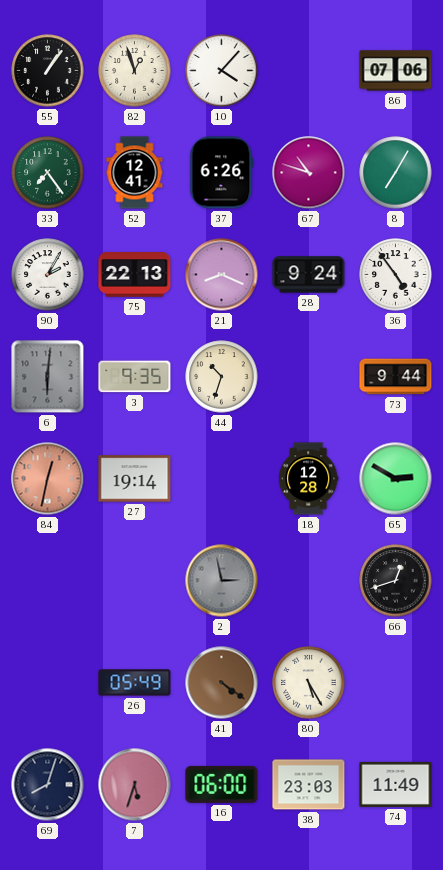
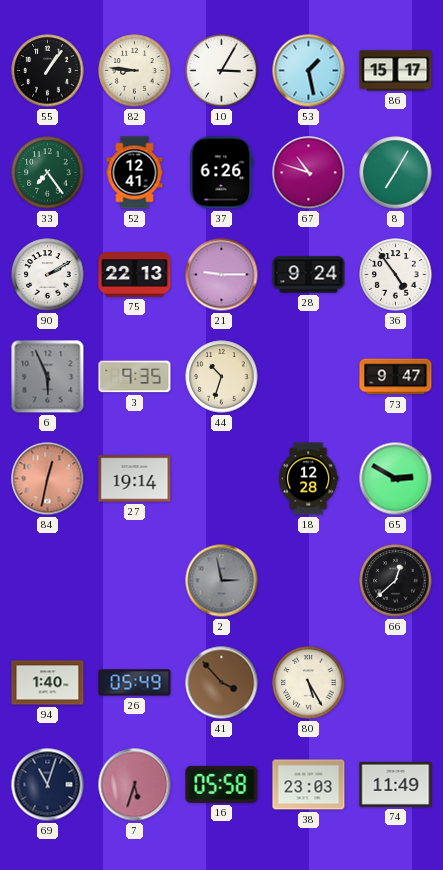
82: 12:57 -> 8:46
10: 4:07 -> 3:05
53: none -> 1:28
86: 07:06 -> 15:17
90: 2:05 -> 2:10
21: 8:19 -> 9:15
6: 6:01 -> 5:56
73: 9:44 -> 9:47
66: 12:42 -> 12:38
94: none -> 1:40
41: 4:21 -> 3:53
69: 8:03 -> 11:03
16: 06:00 -> 05:58
